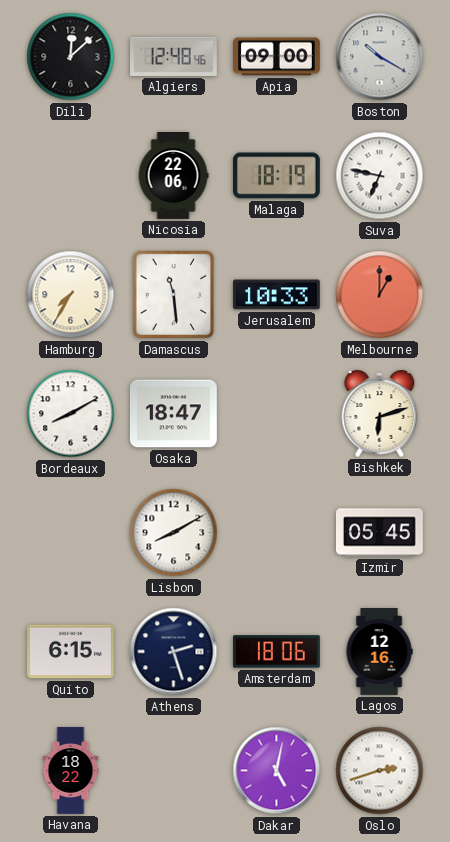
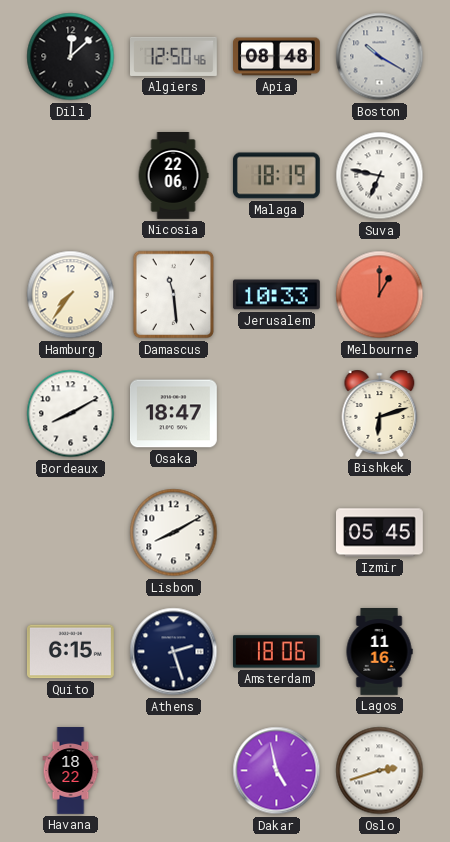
Algiers: 12:48 -> 12:50
Apia: 09:00 -> 08:48
Hamburg: 7:35 -> 7:36
Lagos: 12:16 -> 11:16
Dakar: 5:02 -> 4:58
